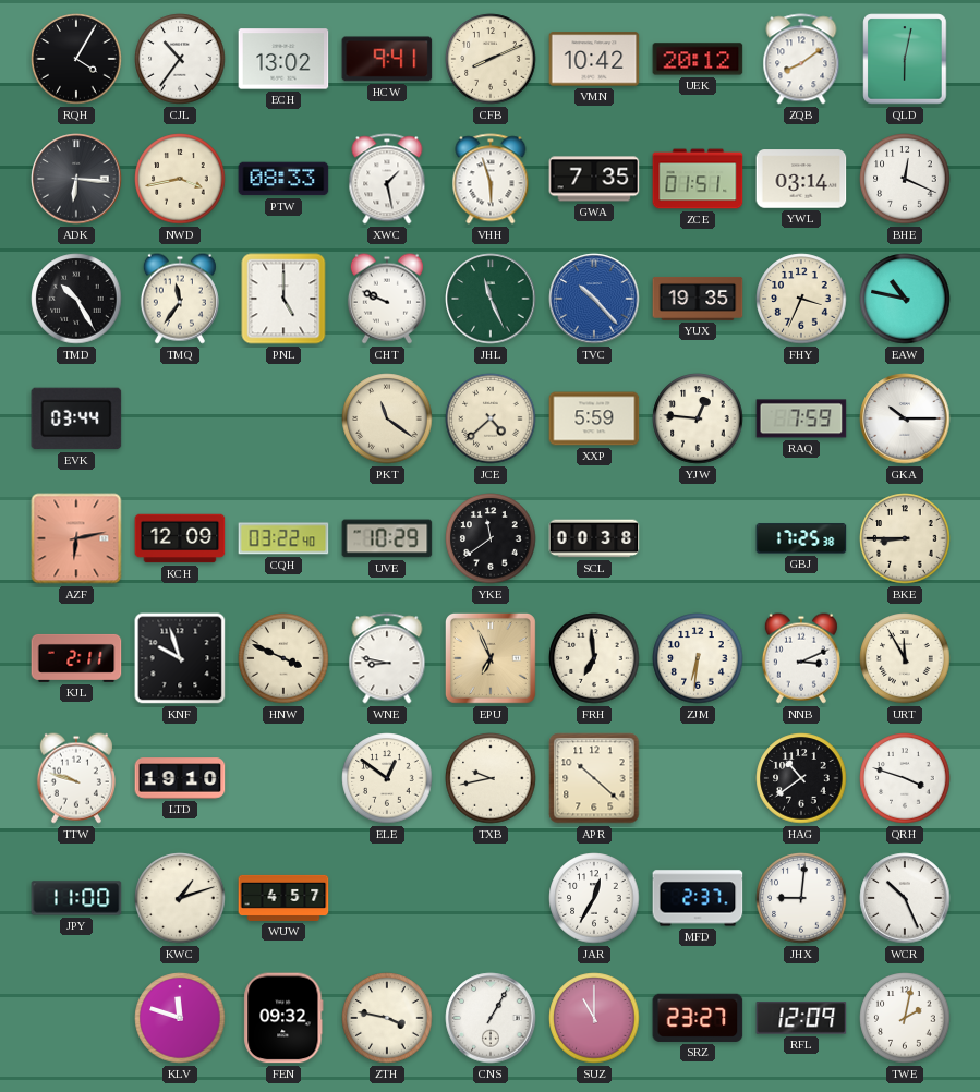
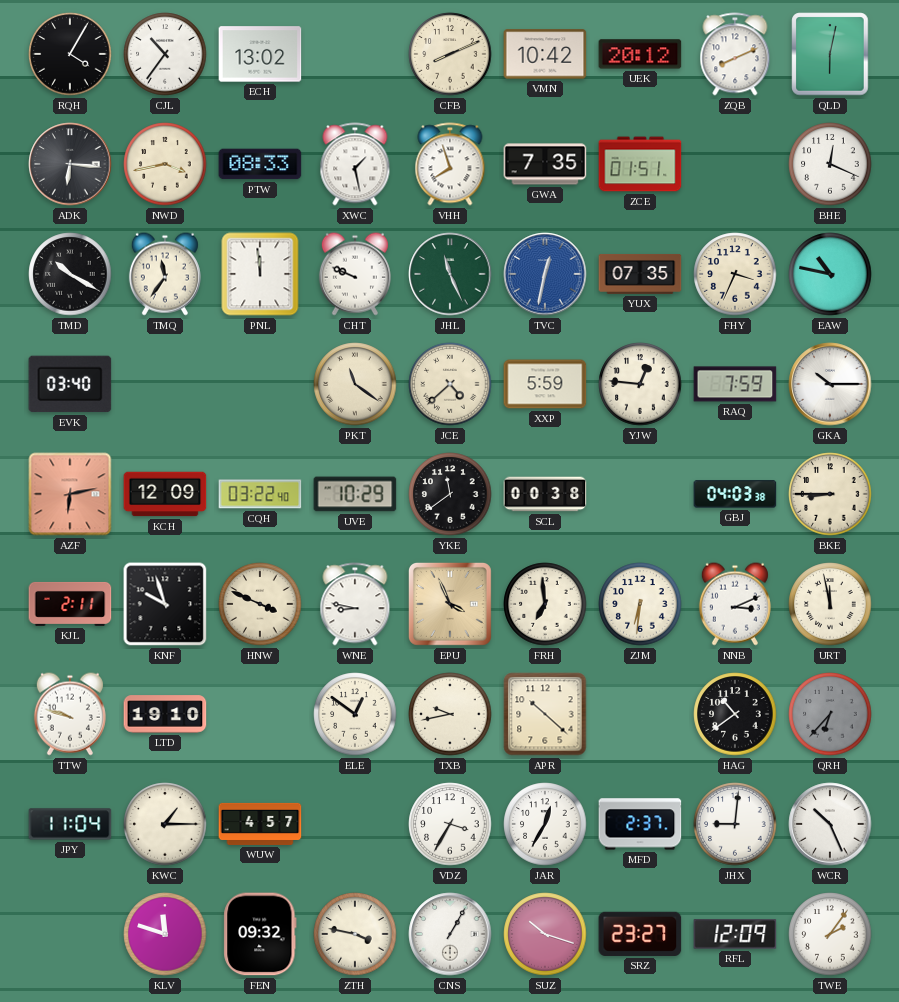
HCW: 9:41 -> none
ZQB: 8:09 -> 8:11
VHH: 5:57 -> 7:57
YWL: 03:14 -> none
TMD: 10:25 -> 10:20
PNL: 5:00 -> 11:59
TVC: 10:23 -> 12:32
YUX: 19:35 -> 07:35
EVK: 03:44 -> 03:40
GBJ: 17:25 -> 04:03
EPU: 6:56 -> 3:56
URT: 11:55 -> 11:58
QRH: 3:48 -> 6:37
QRH dial: white -> grey
JPY: 11:00 -> 11:04
KWC: 1:12 -> 1:15
VDZ: none -> 3:35
SUZ: 11:00 -> 10:18
TWE: 2:02 -> 2:06
